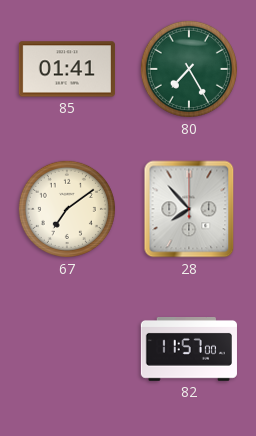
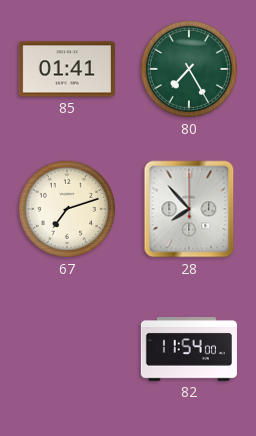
67: 7:09 -> 7:12
82: 11:57 -> 11:54
